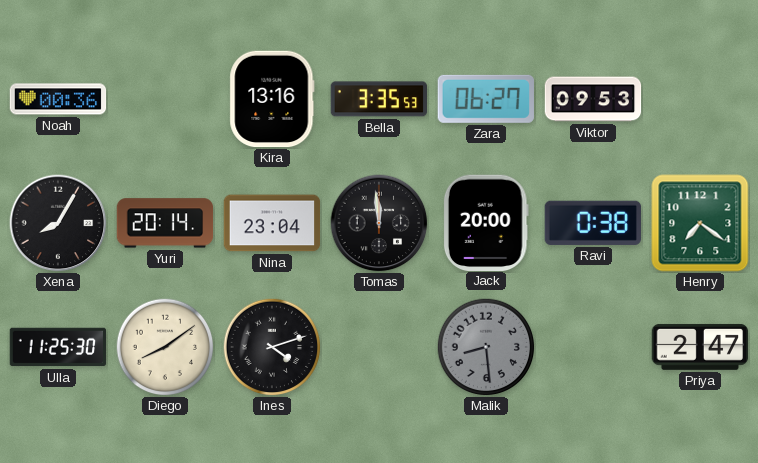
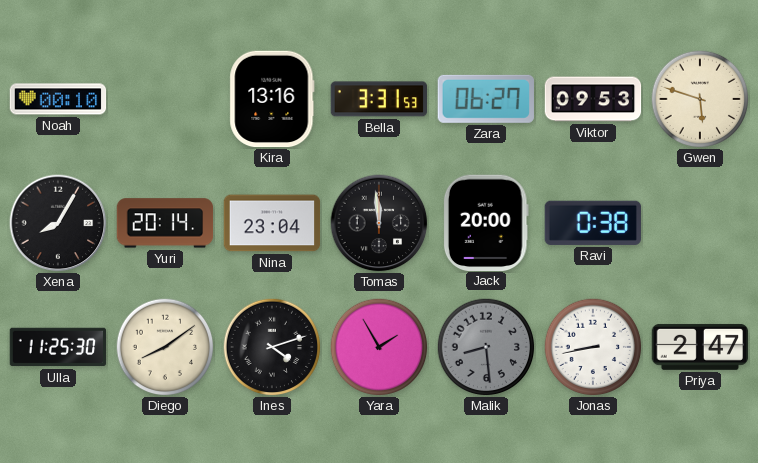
Noah: 00:36 -> 00:10
Bella: 3:35 -> 3:31
Gwen: none -> 5:48
Henry: 7:21 -> none
Yara: none -> 1:55
Jonas: none -> 8:43
